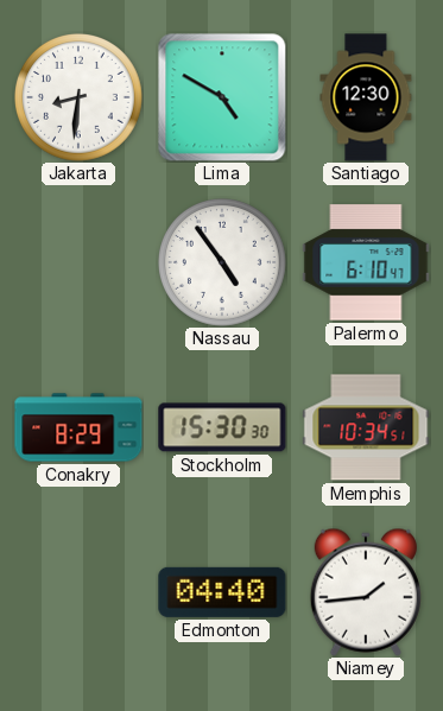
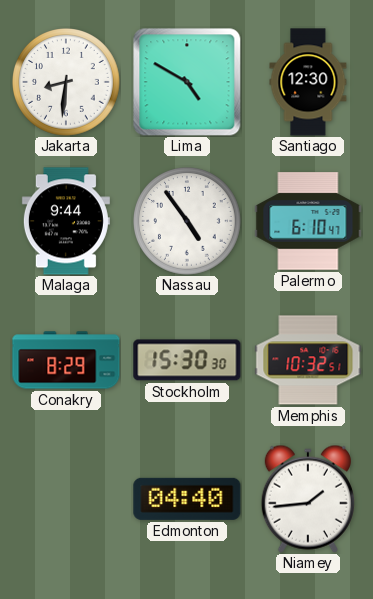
Malaga: none -> 9:44
Memphis: 10:34 -> 10:32
